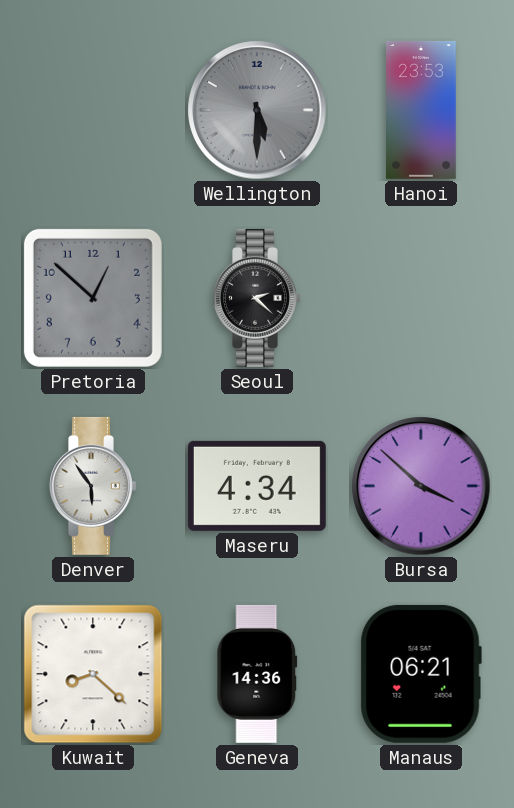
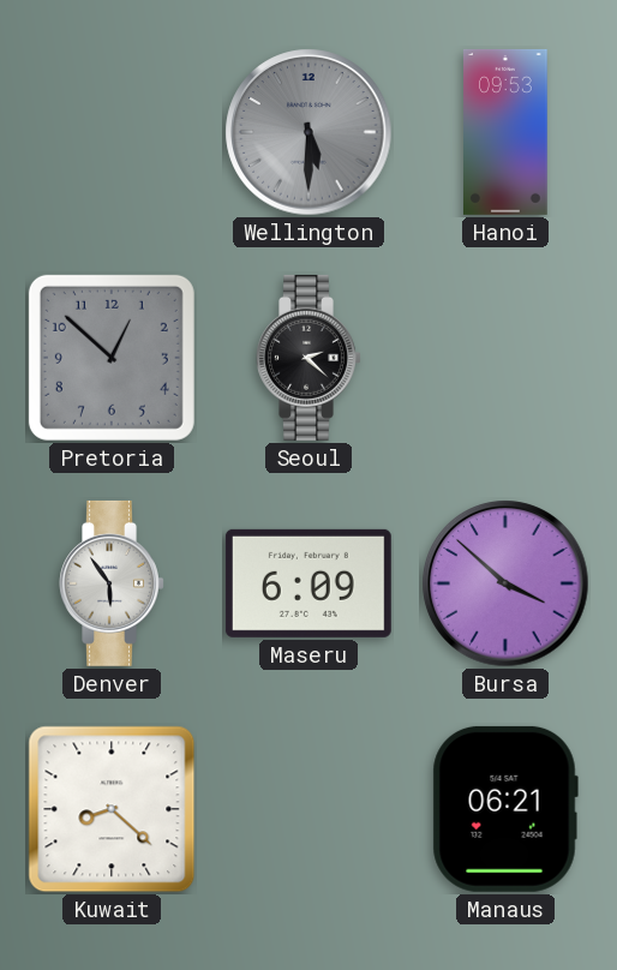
Hanoi: 23:53 -> 09:53
Maseru: 4:34 -> 6:09
Geneva: 14:36 -> none
